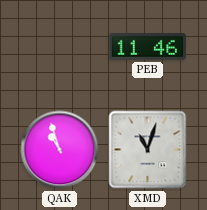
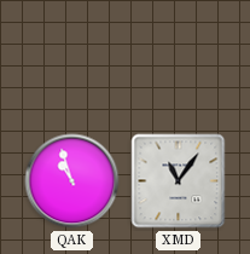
PEB: 11:46 -> none
XMD: 11:03 -> 11:06
